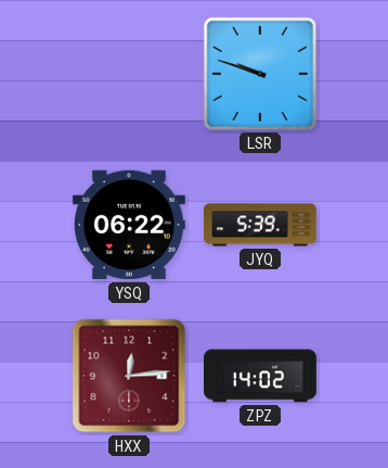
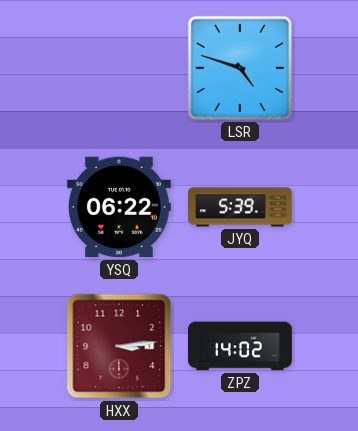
LSR: 9:48 -> 4:48
HXX: 12:14 -> 3:14
